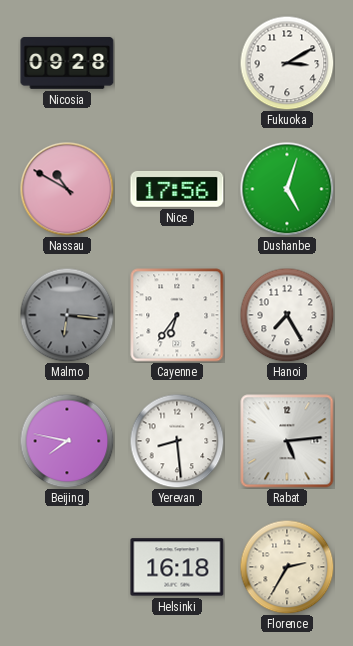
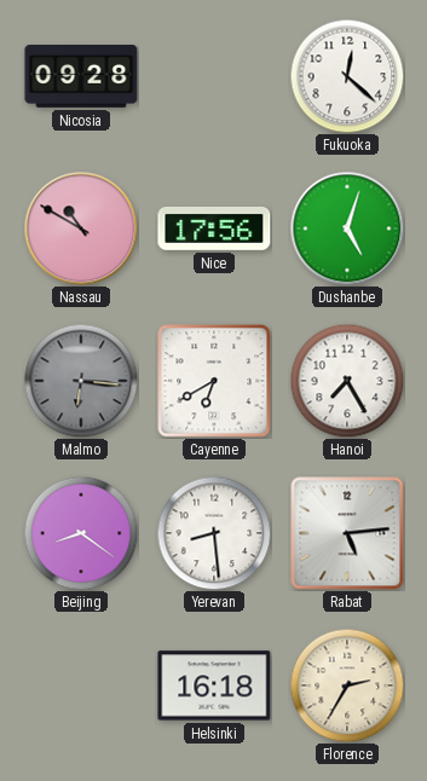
Fukuoka: 3:10 -> 12:22
Cayenne: 6:36 -> 6:40
Beijing: 7:47 -> 8:21
